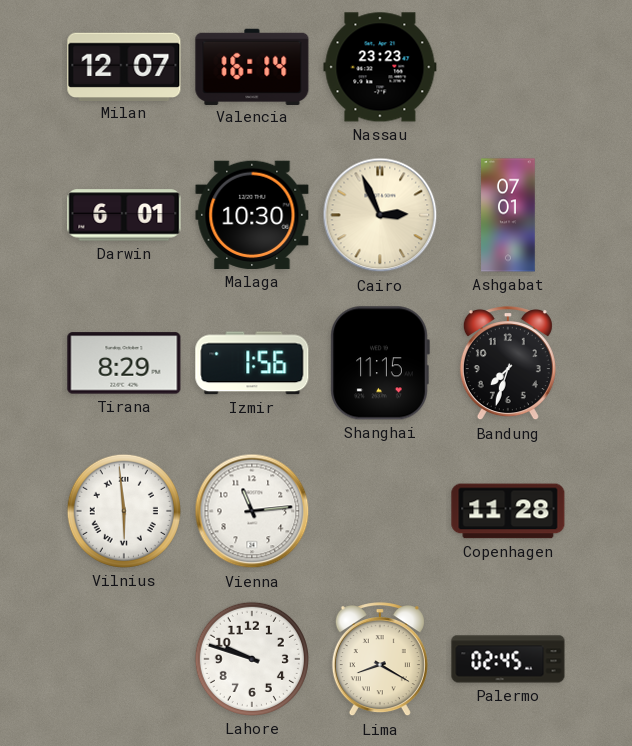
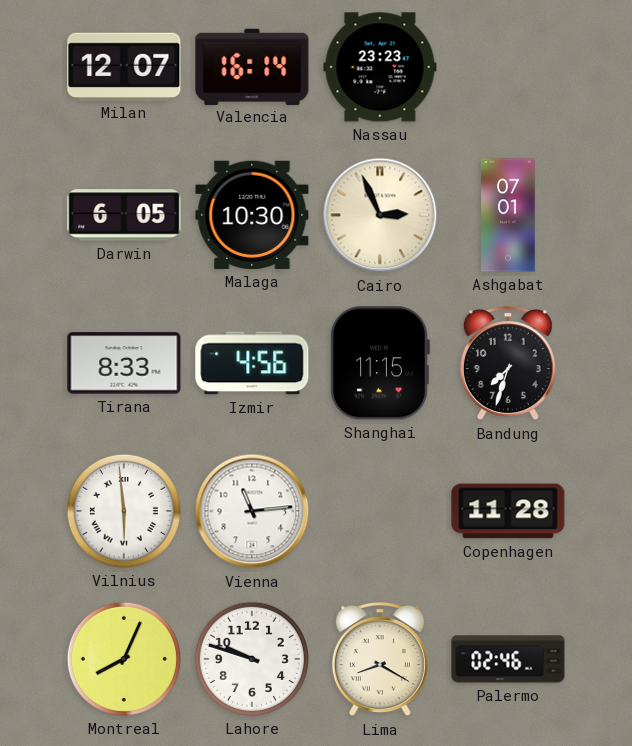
Darwin: 6:01 -> 6:05
Tirana: 8:29 -> 8:33
Izmir: 1:56 -> 4:56
Montreal: none -> 8:04
Palermo: 02:45 -> 02:46
